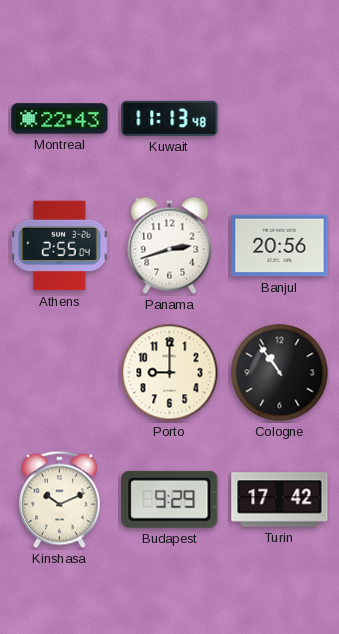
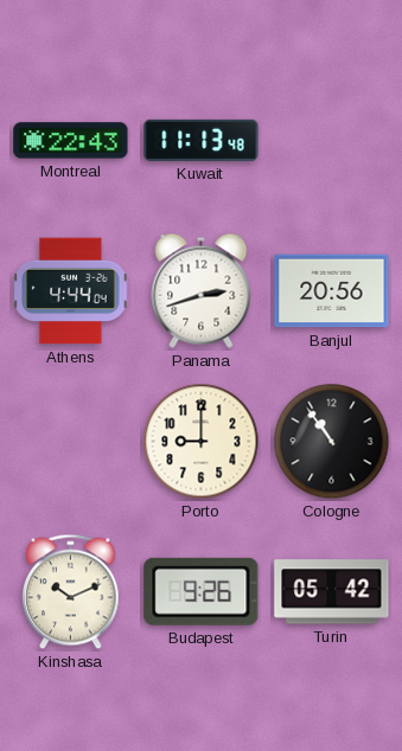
Athens: 2:55 -> 4:44
Budapest: 9:29 -> 9:26
Turin: 17:42 -> 05:42
